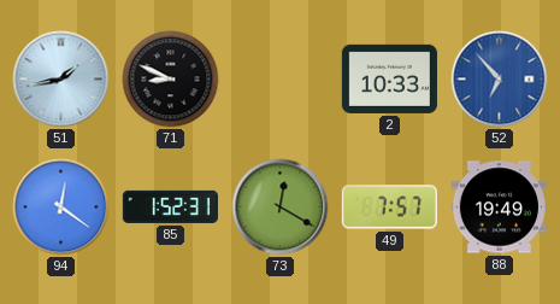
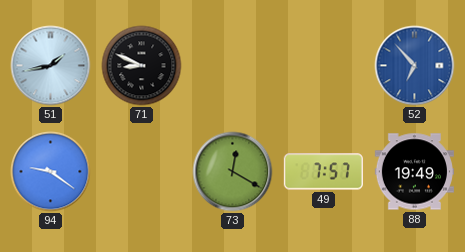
2: 10:33 -> none
94: 12:21 -> 9:21
85: 1:52 -> none
